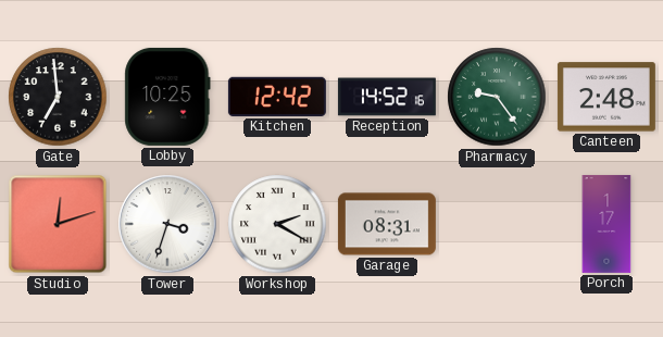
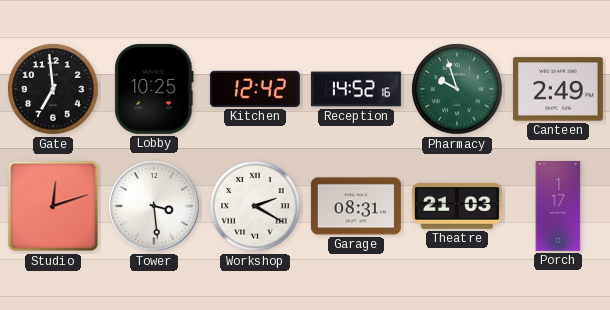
Pharmacy: 9:24 -> 9:57
Canteen: 2:48 -> 2:49
Tower: 3:33 -> 3:29
Theatre: none -> 21:03
